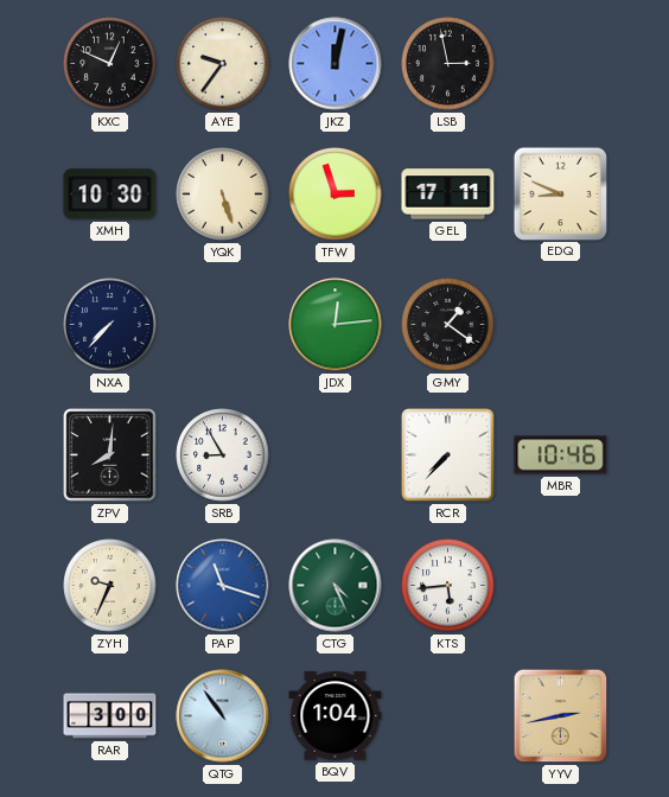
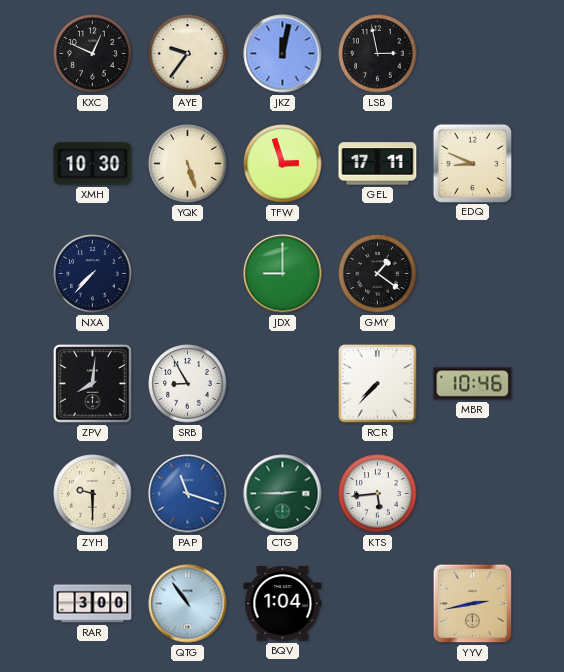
JDX: 12:14 -> 9:00
ZYH: 9:34 -> 9:30
CTG: 4:26 -> 2:45
